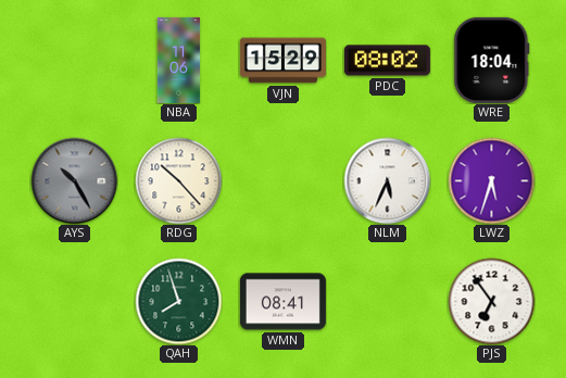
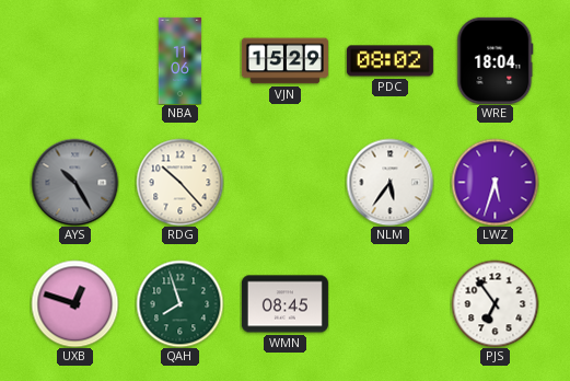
NLM: 5:34 -> 5:36
UXB: none -> 12:48
WMN: 08:41 -> 08:45
